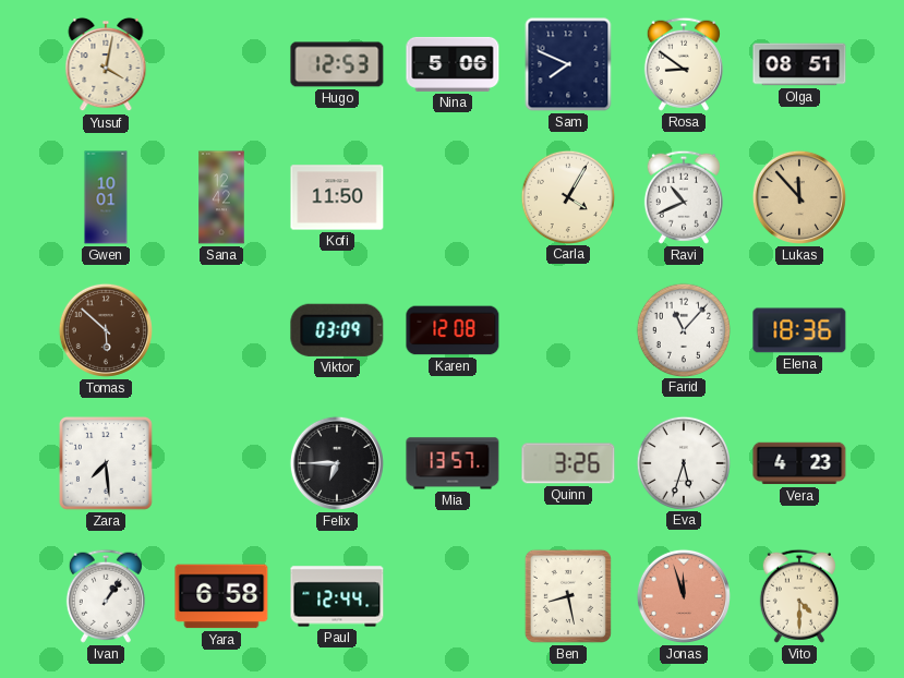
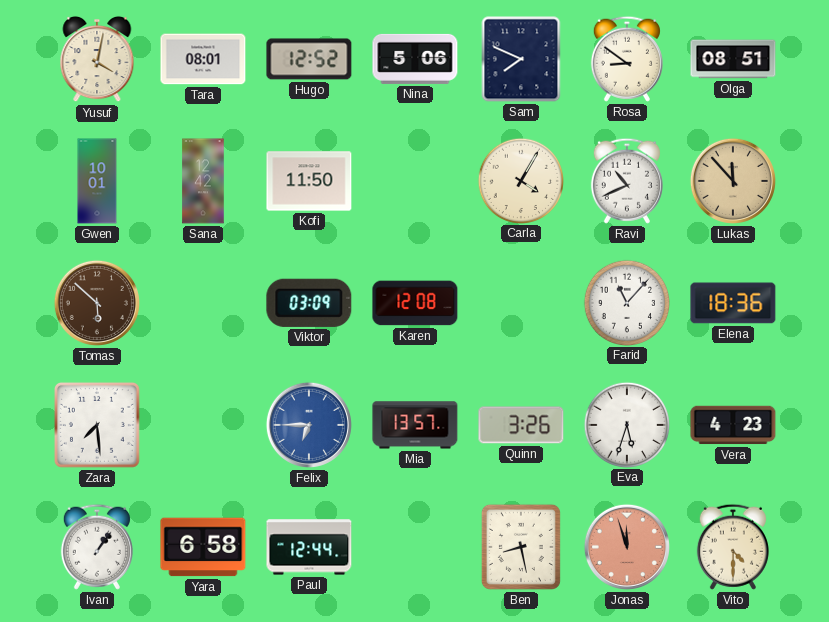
Tara: none -> 08:01
Hugo: 12:53 -> 12:52
Felix dial: black -> blue
